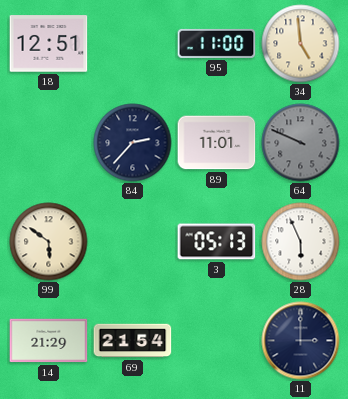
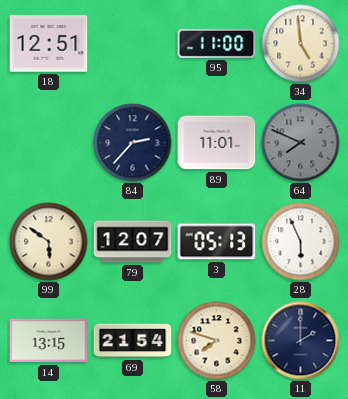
64: 9:49 -> 7:49
79: none -> 12:07
14: 21:29 -> 13:15
58: none -> 7:48
11: 3:00 -> 2:00
